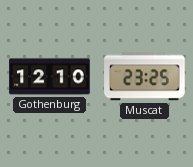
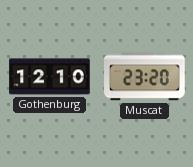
Muscat: 23:25 -> 23:20
